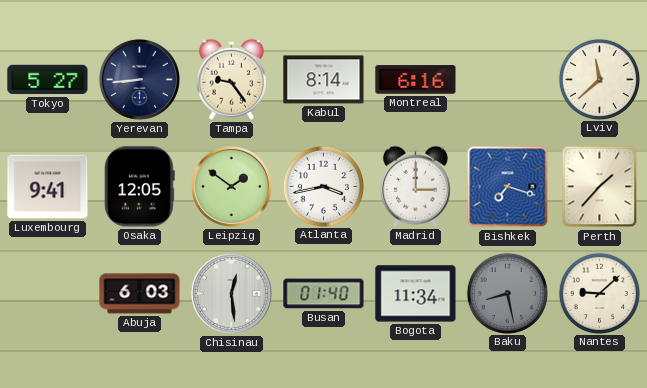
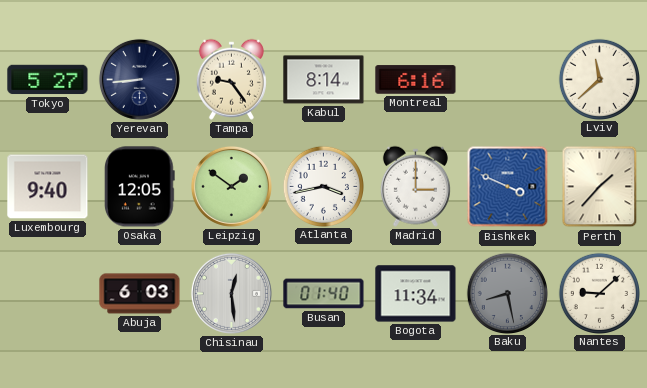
Luxembourg: 9:41 -> 9:40
Bishkek: 7:18 -> 3:49
